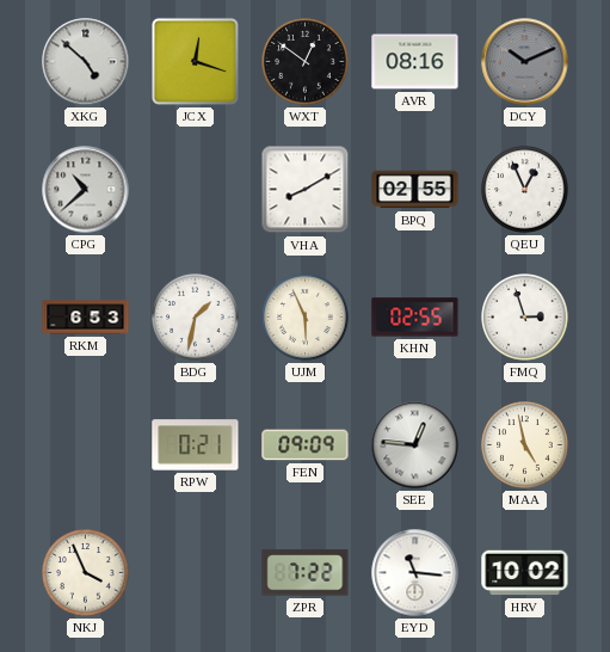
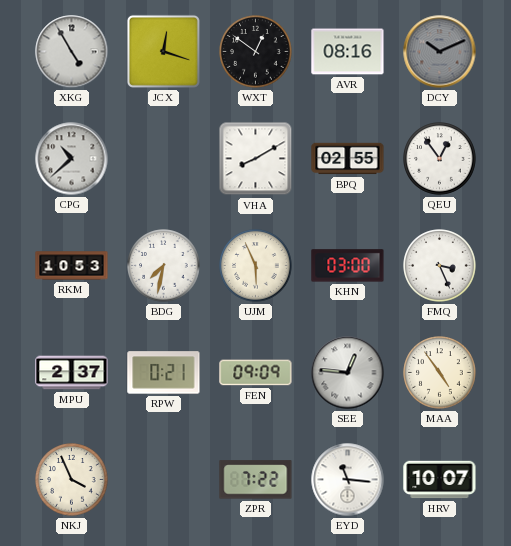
XKG: 4:52 -> 4:55
QEU: 12:56 -> 12:54
RKM: 6:53 -> 10:53
BDG: 1:32 -> 7:32
KHN: 02:55 -> 03:00
FMQ: 2:57 -> 3:26
MPU: none -> 2:37
MAA: 4:58 -> 4:54
HRV: 10:02 -> 10:07
